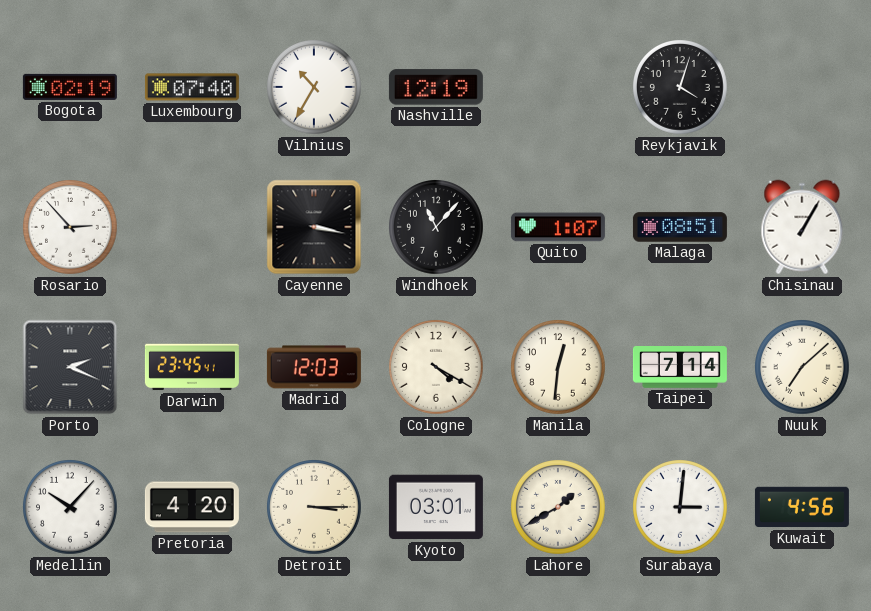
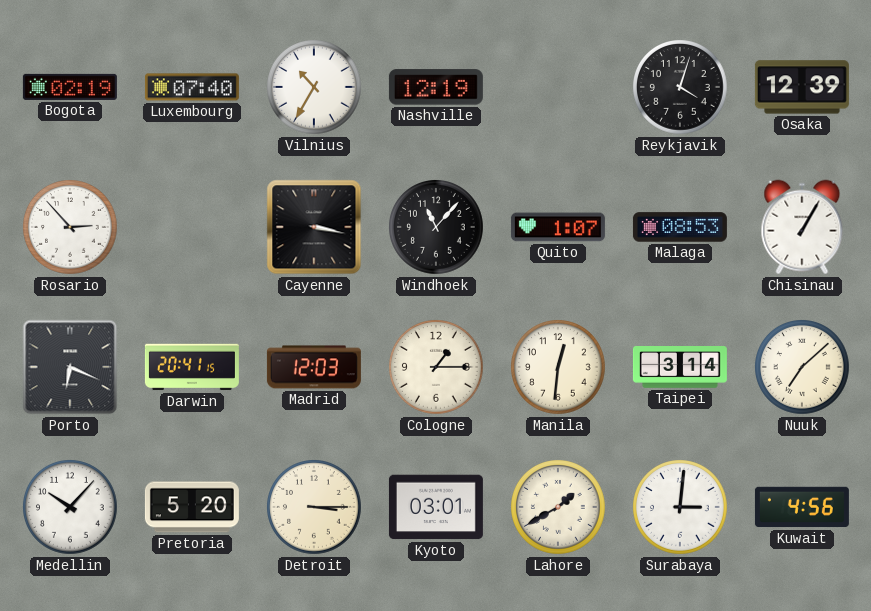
Osaka: none -> 12:39
Malaga: 08:51 -> 08:53
Porto: 2:19 -> 6:19
Darwin: 23:45 -> 20:41
Cologne: 4:20 -> 1:15
Taipei: 7:14 -> 3:14
Pretoria: 4:20 -> 5:20
